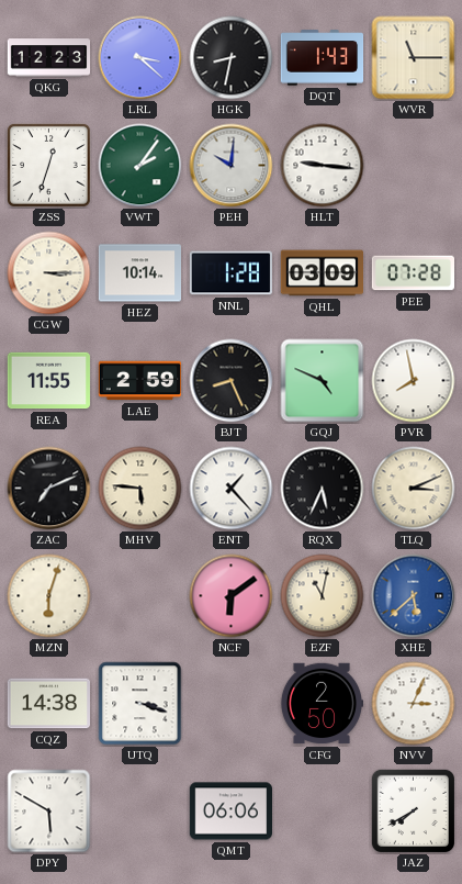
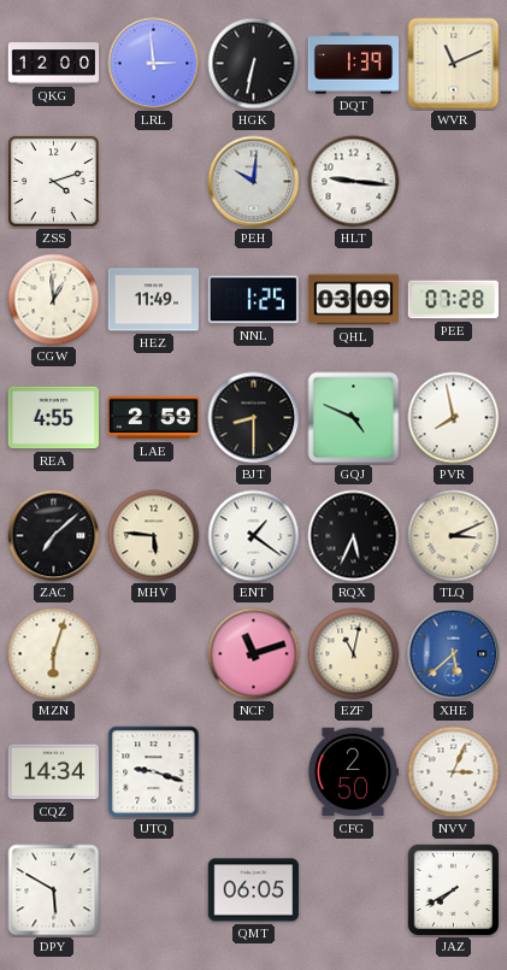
QKG: 12:23 -> 12:00
LRL: 3:22 -> 2:59
HGK: 8:32 -> 6:32
DQT: 1:43 -> 1:39
WVR: 11:15 -> 11:11
ZSS: 12:33 -> 4:12
VWT: 2:06 -> none
CGW: 3:15 -> 12:59
HEZ: 10:14 -> 11:49
NNL: 1:28 -> 1:25
REA: 11:55 -> 4:55
BJT: 8:26 -> 8:30
ZAC: 7:11 -> 7:08
ENT: 1:23 -> 1:21
NCF: 6:09 -> 11:12
CQZ: 14:38 -> 14:34
UTQ: 3:18 -> 9:18
QMT: 06:06 -> 06:05
